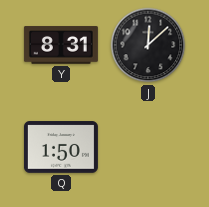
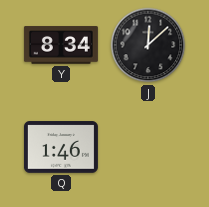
Y: 8:31 -> 8:34
Q: 1:50 -> 1:46
